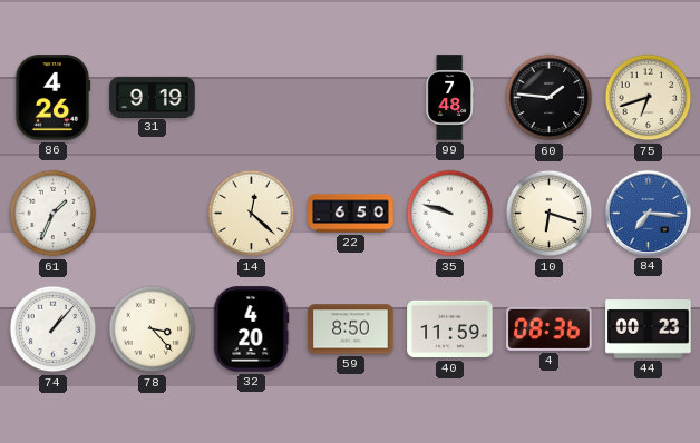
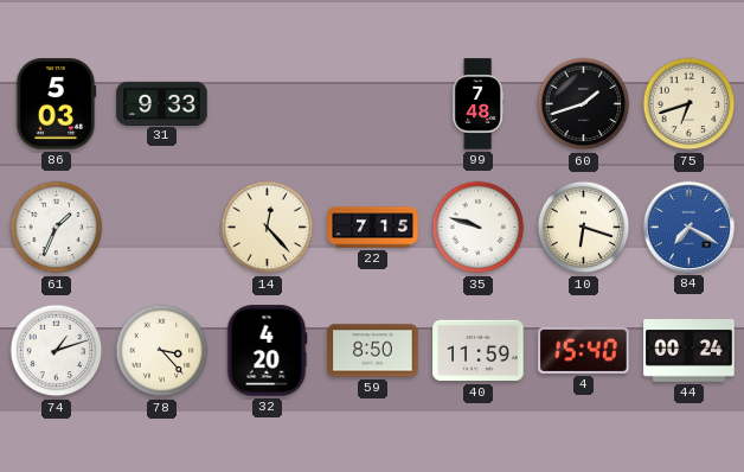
86: 4:26 -> 5:03
31: 9:19 -> 9:33
60: 1:46 -> 1:42
14: 12:22 -> 12:23
22: 6:50 -> 7:15
84: 7:16 -> 7:20
74: 1:07 -> 1:12
4: 08:36 -> 15:40
44: 00:23 -> 00:24
